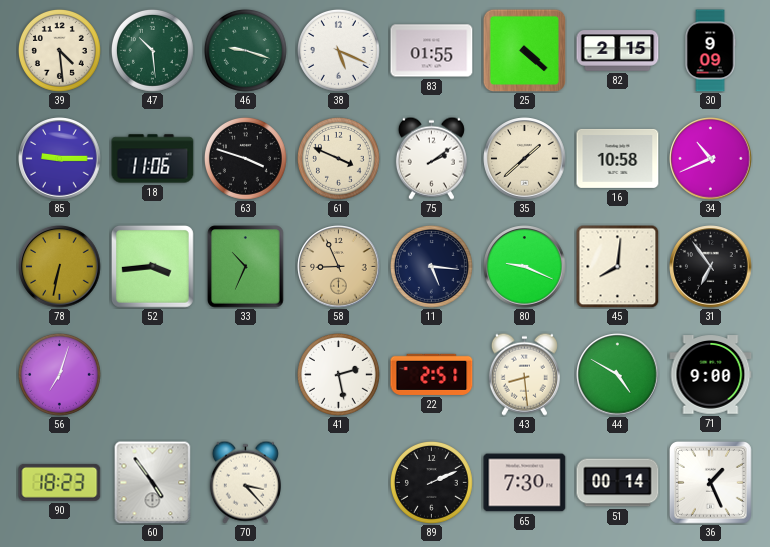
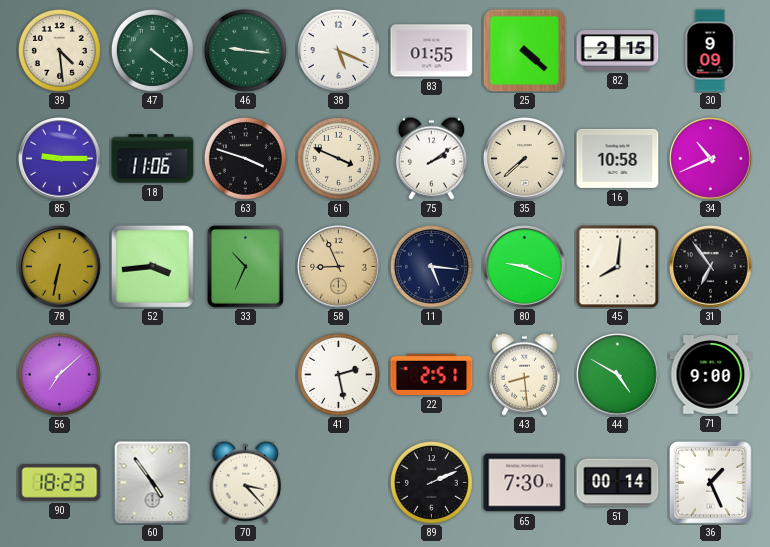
47: 10:29 -> 4:21
46: 9:18 -> 9:16
35: 1:38 -> 7:38
56: 7:03 -> 7:08
